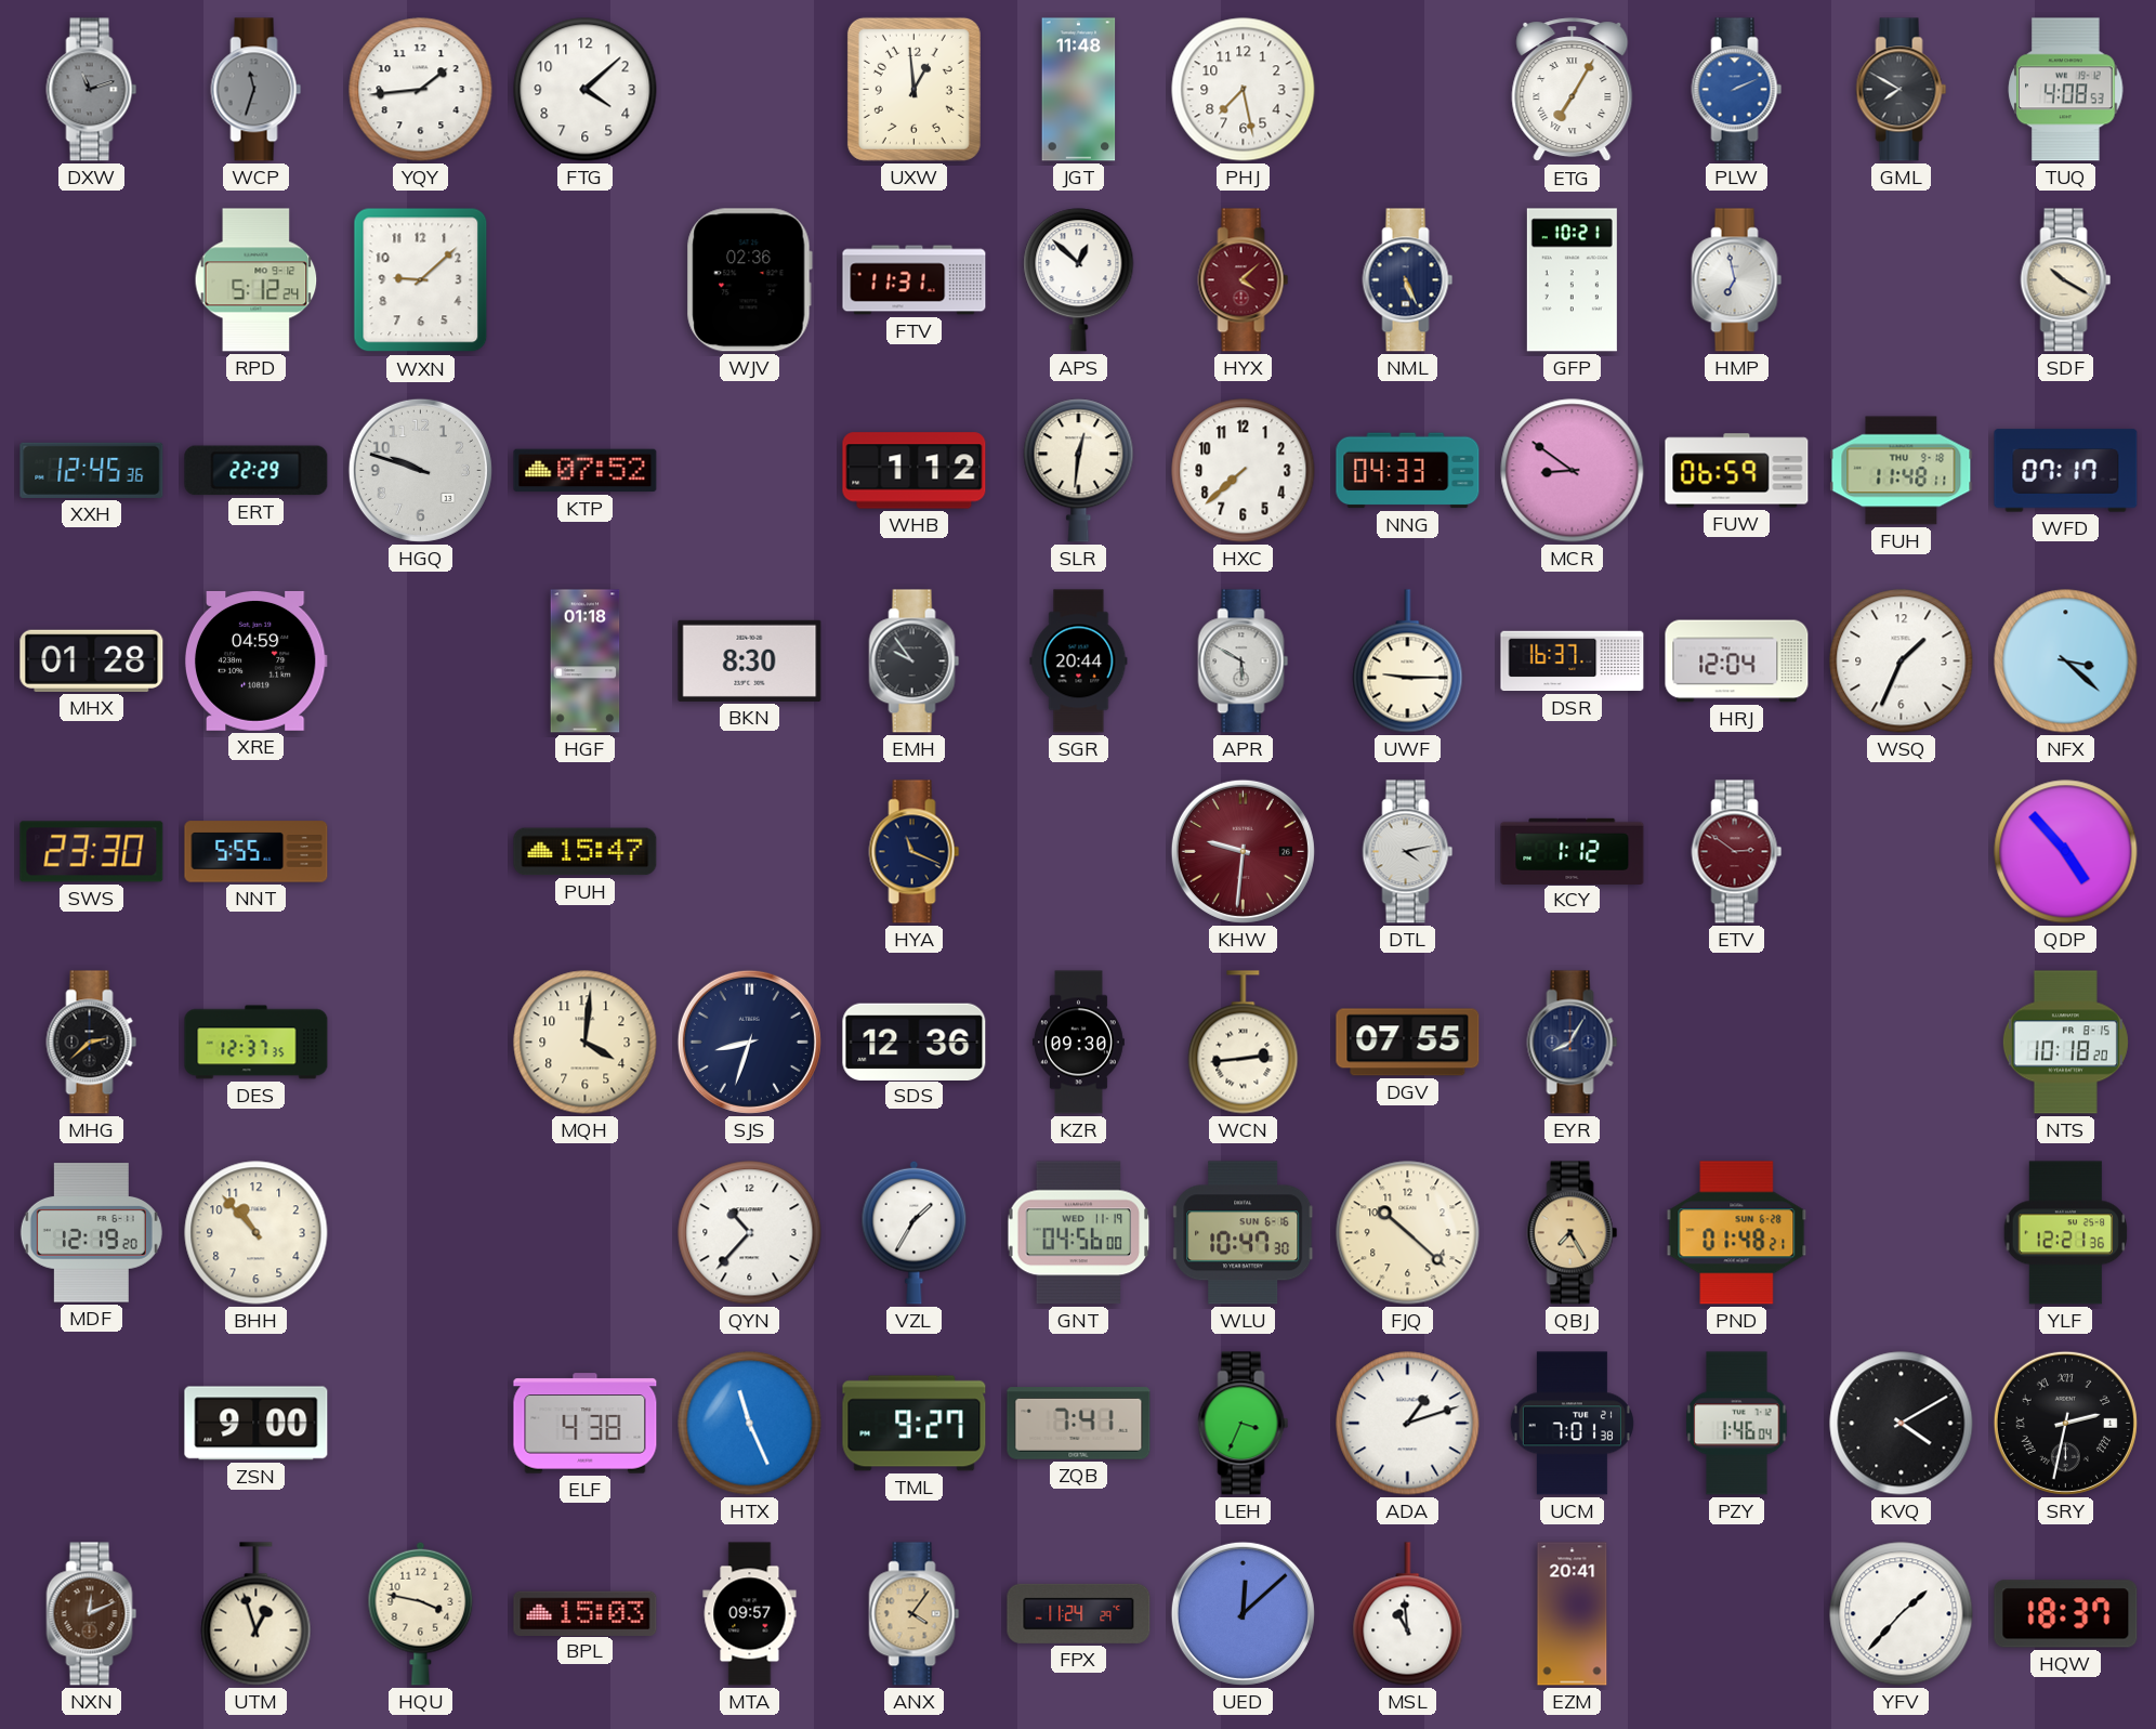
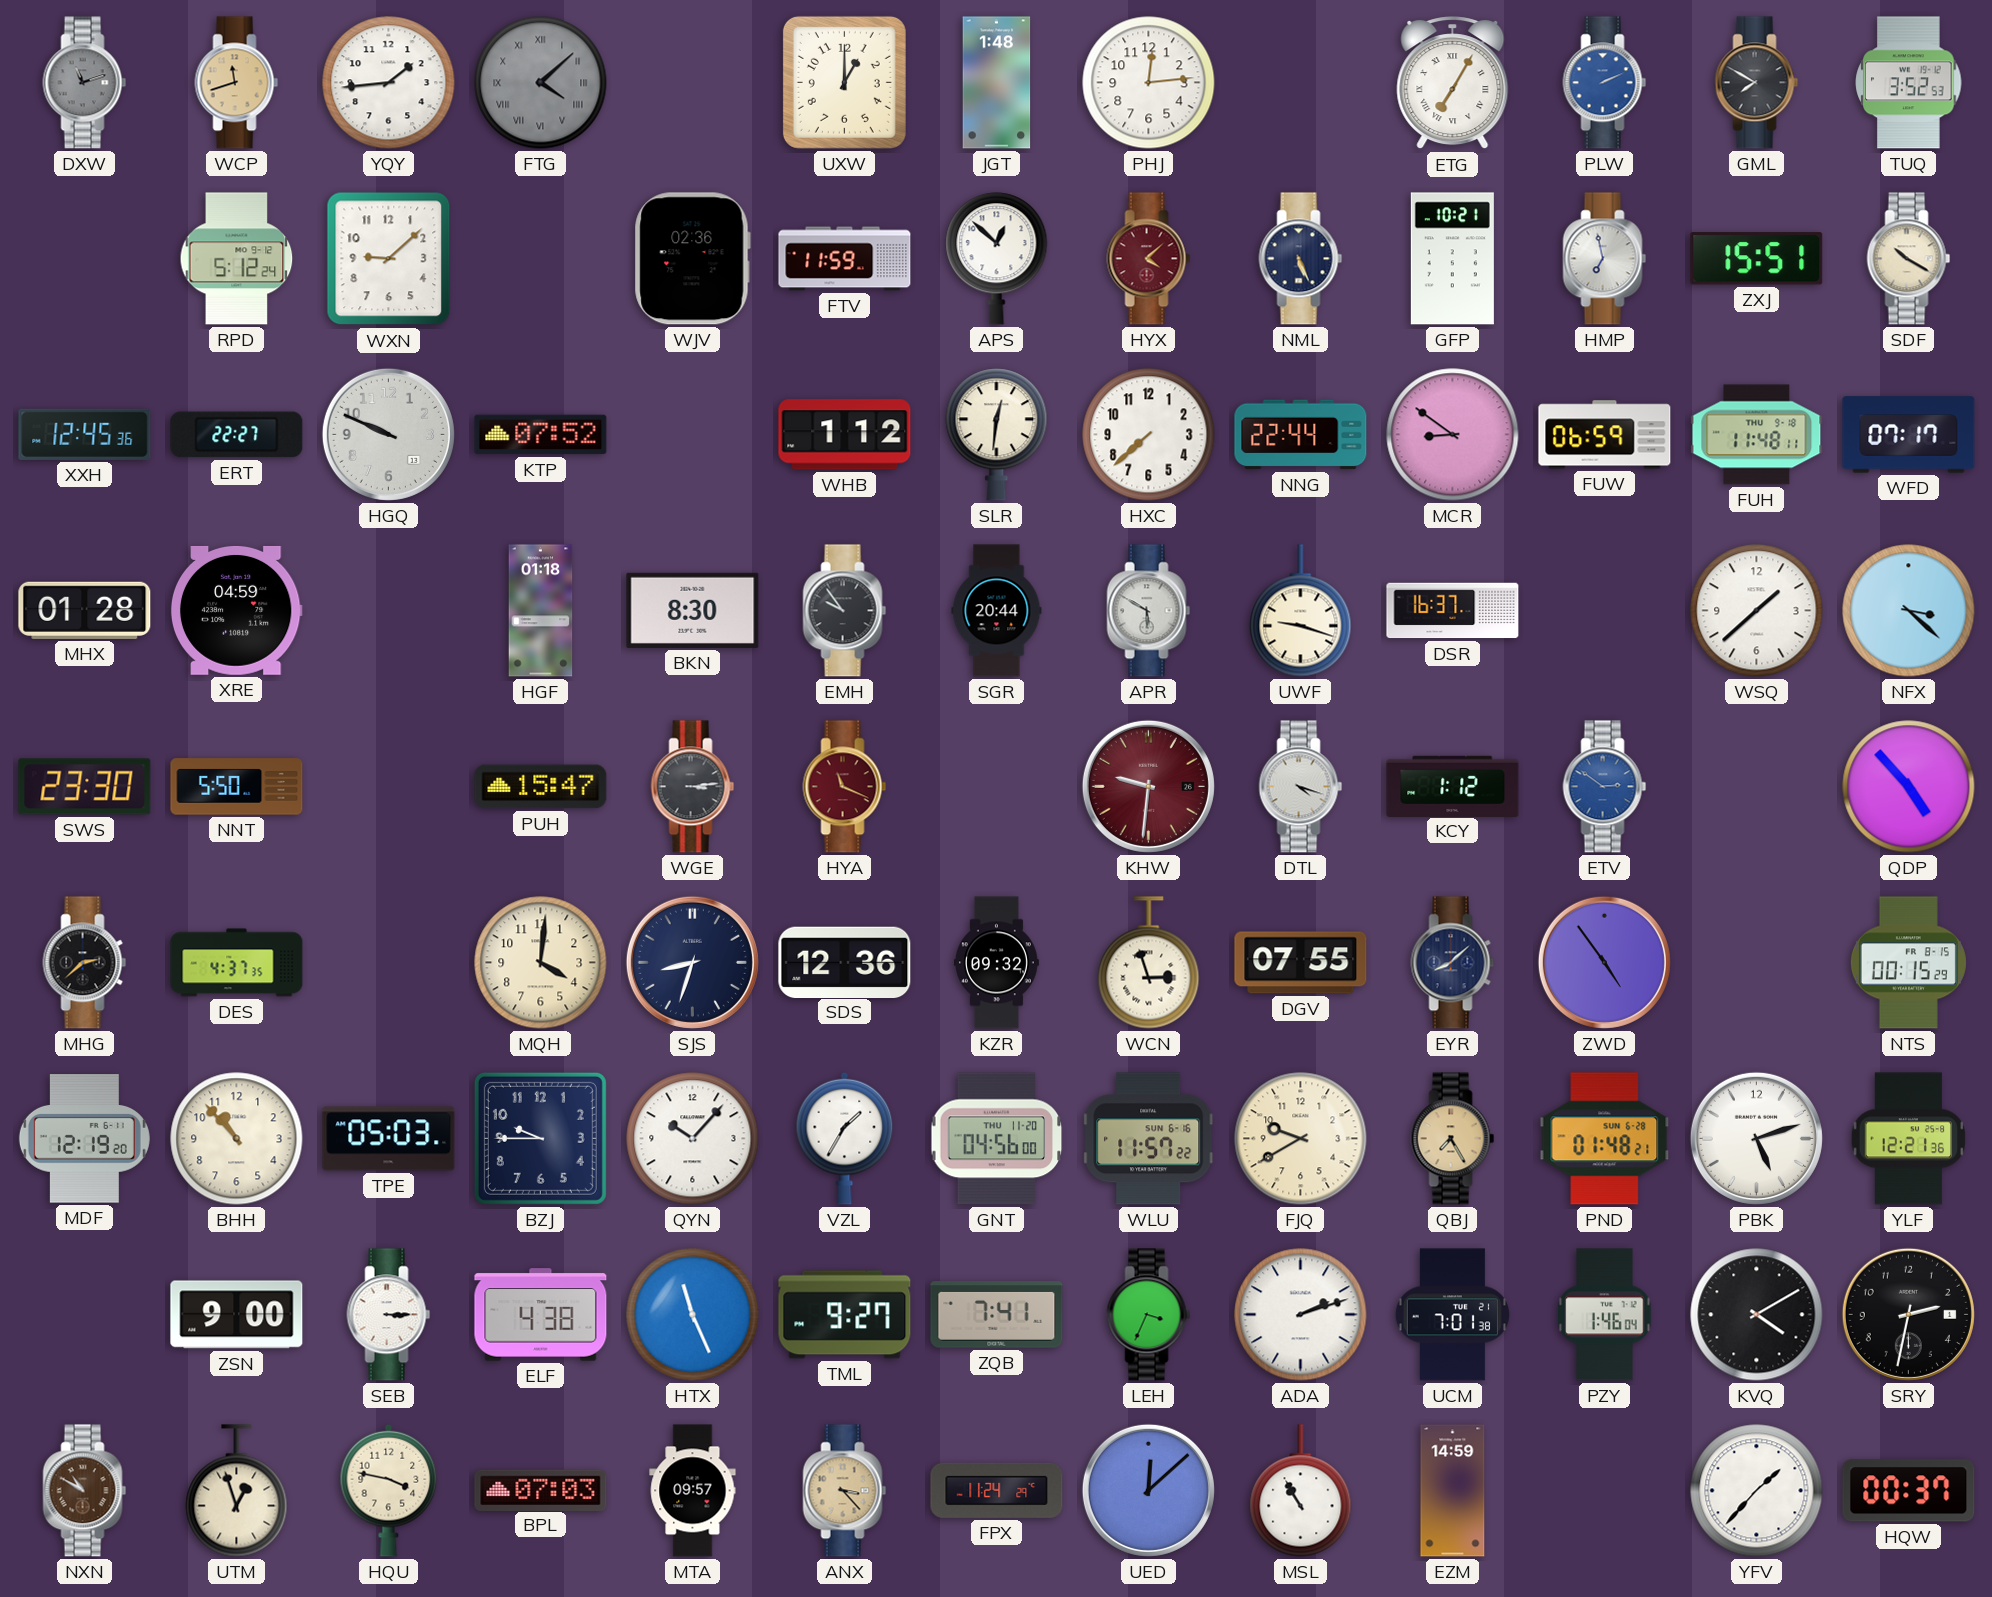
WCP: 11:33 -> 11:42
WCP dial: grey -> champagne
FTG dial: white -> grey
FTG numerals: Arabic -> Roman
UXW: 12:59 -> 1:00
JGT: 11:48 -> 1:48
PHJ: 7:28 -> 12:14
TUQ: 4:08 -> 3:52
FTV: 11:31 -> 11:59
ZXJ: none -> 15:51
ERT: 22:29 -> 22:27
HGQ: 9:48 -> 9:49
NNG: 04:33 -> 22:44
UWF: 9:15 -> 9:18
HRJ: 12:04 -> none
WSQ: 1:34 -> 1:38
NNT: 5:55 -> 5:50
WGE: none -> 3:14
HYA dial: navy -> burgundy
DTL: 4:13 -> 4:18
ETV dial: burgundy -> blue
DES: 12:37 -> 4:37
KZR: 09:30 -> 09:32
WCN: 2:44 -> 2:57
EYR: 8:05 -> 8:08
ZWD: none -> 4:54
NTS: 10:18 -> 00:15
TPE: none -> 05:03
BZJ: none -> 9:45
QYN: 10:37 -> 10:07
GNT date: WED 11-19 -> THU 11-20
WLU: 10:47 -> 11:57
FJQ: 10:22 -> 9:40
PBK: none -> 5:12
SEB: none -> 3:15
ADA: 1:12 -> 2:12
SRY numerals: Roman -> Arabic
NXN: 12:11 -> 10:50
BPL: 15:03 -> 07:03
ANX: 4:06 -> 3:23
MSL: 10:59 -> 10:55
EZM: 20:41 -> 14:59
HQW: 18:37 -> 00:37
